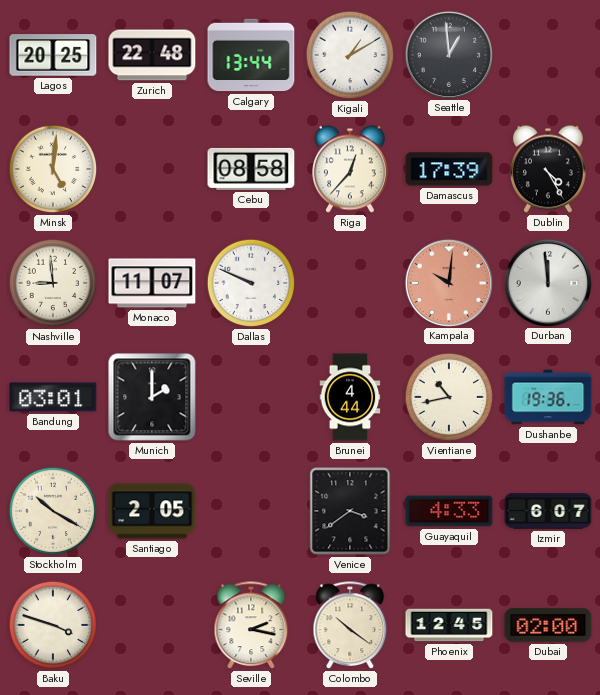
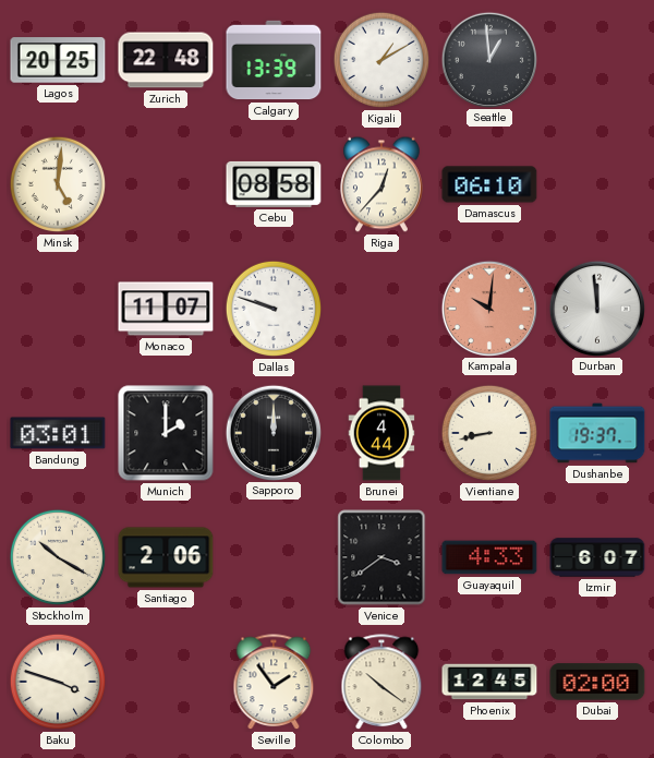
Calgary: 13:44 -> 13:39
Damascus: 17:39 -> 06:10
Dublin: 4:25 -> none
Nashville: 8:59 -> none
Dallas: 9:49 -> 9:48
Sapporo: none -> 12:00
Vientiane: 10:43 -> 8:43
Dushanbe: 19:36 -> 19:37
Santiago: 2:05 -> 2:06
Seville: 2:17 -> 1:54
